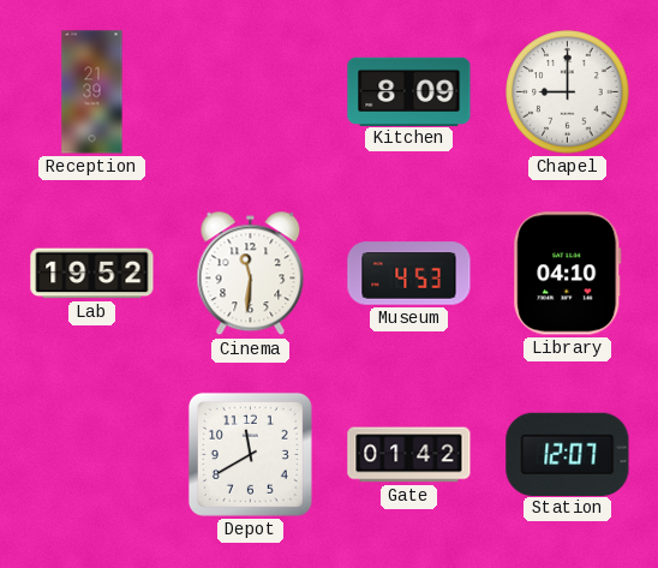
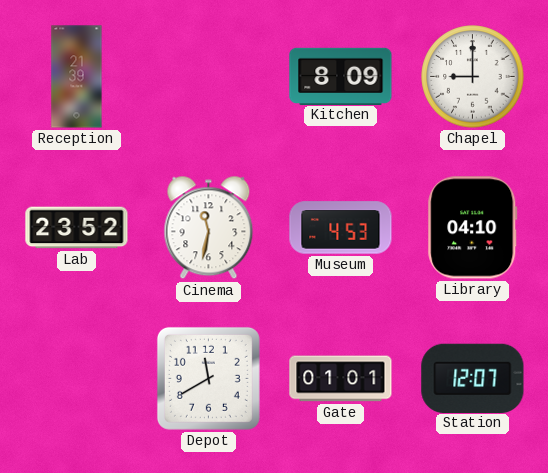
Lab: 19:52 -> 23:52
Cinema: 11:31 -> 11:32
Gate: 01:42 -> 01:01
